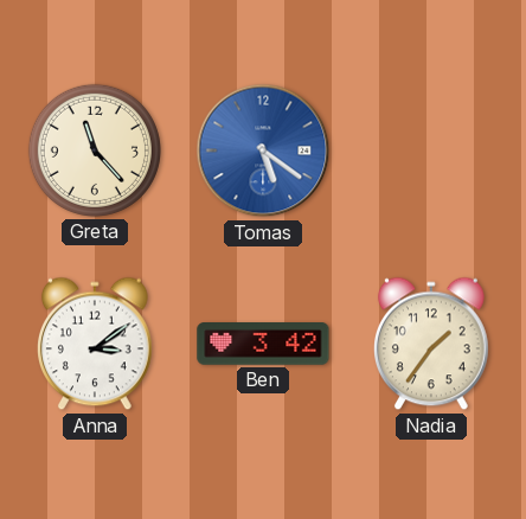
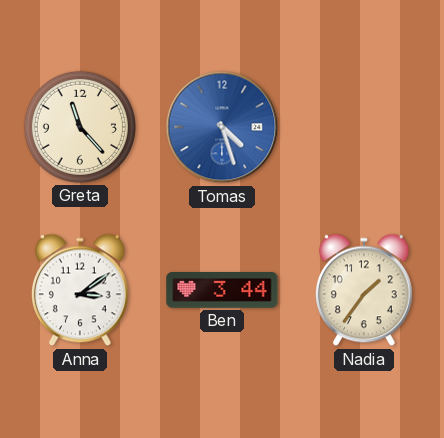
Tomas: 5:21 -> 4:27
Ben: 3:42 -> 3:44
